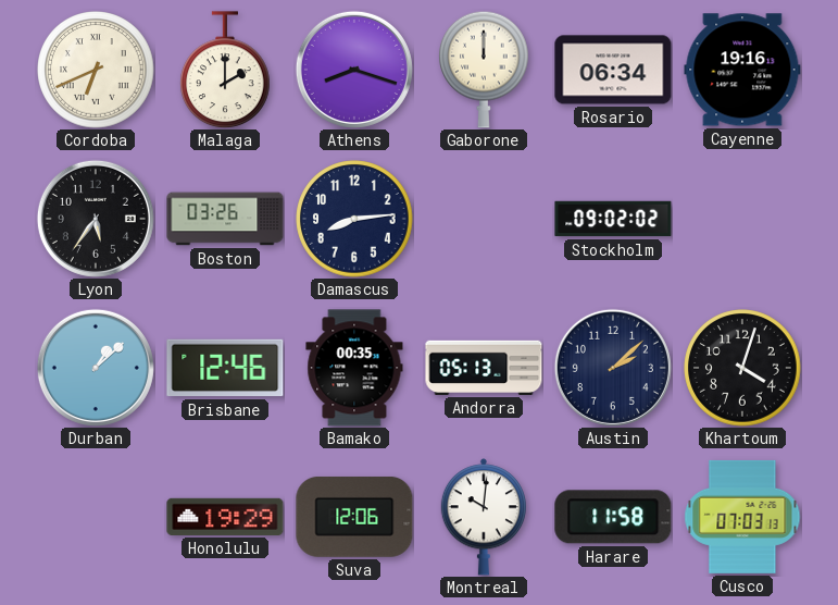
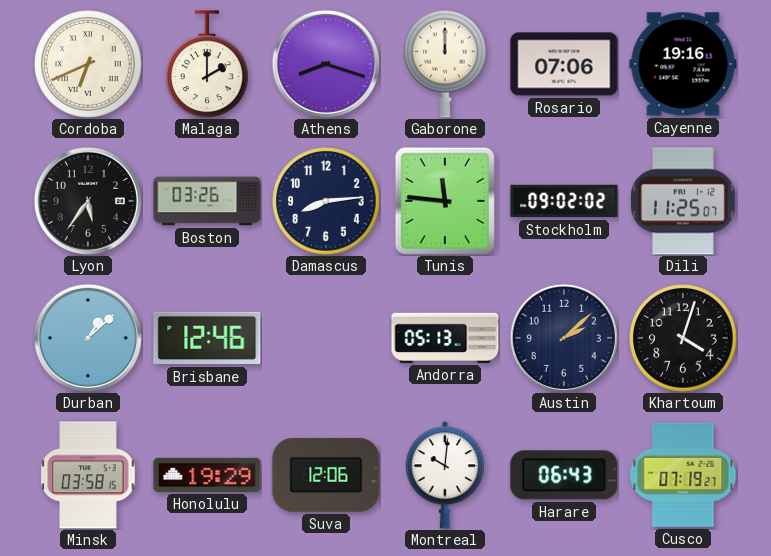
Rosario: 06:34 -> 07:06
Tunis: none -> 11:46
Dili: none -> 11:25
Bamako: 00:35 -> none
Minsk: none -> 03:58
Harare: 11:58 -> 06:43
Cusco: 07:03 -> 07:19
